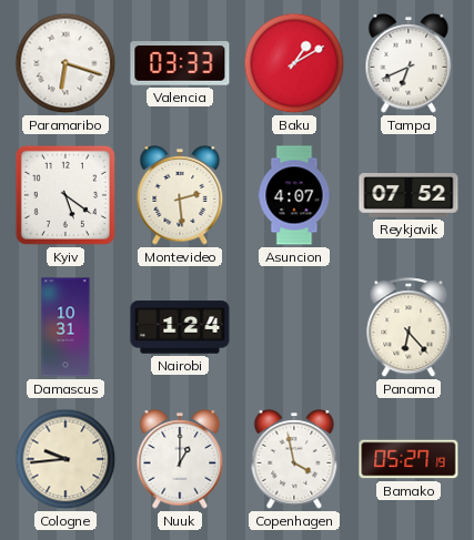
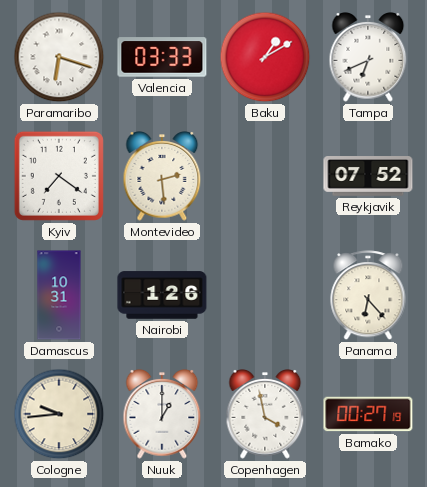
Kyiv: 5:21 -> 7:21
Asuncion: 4:07 -> none
Nairobi: 1:24 -> 1:26
Bamako: 05:27 -> 00:27
